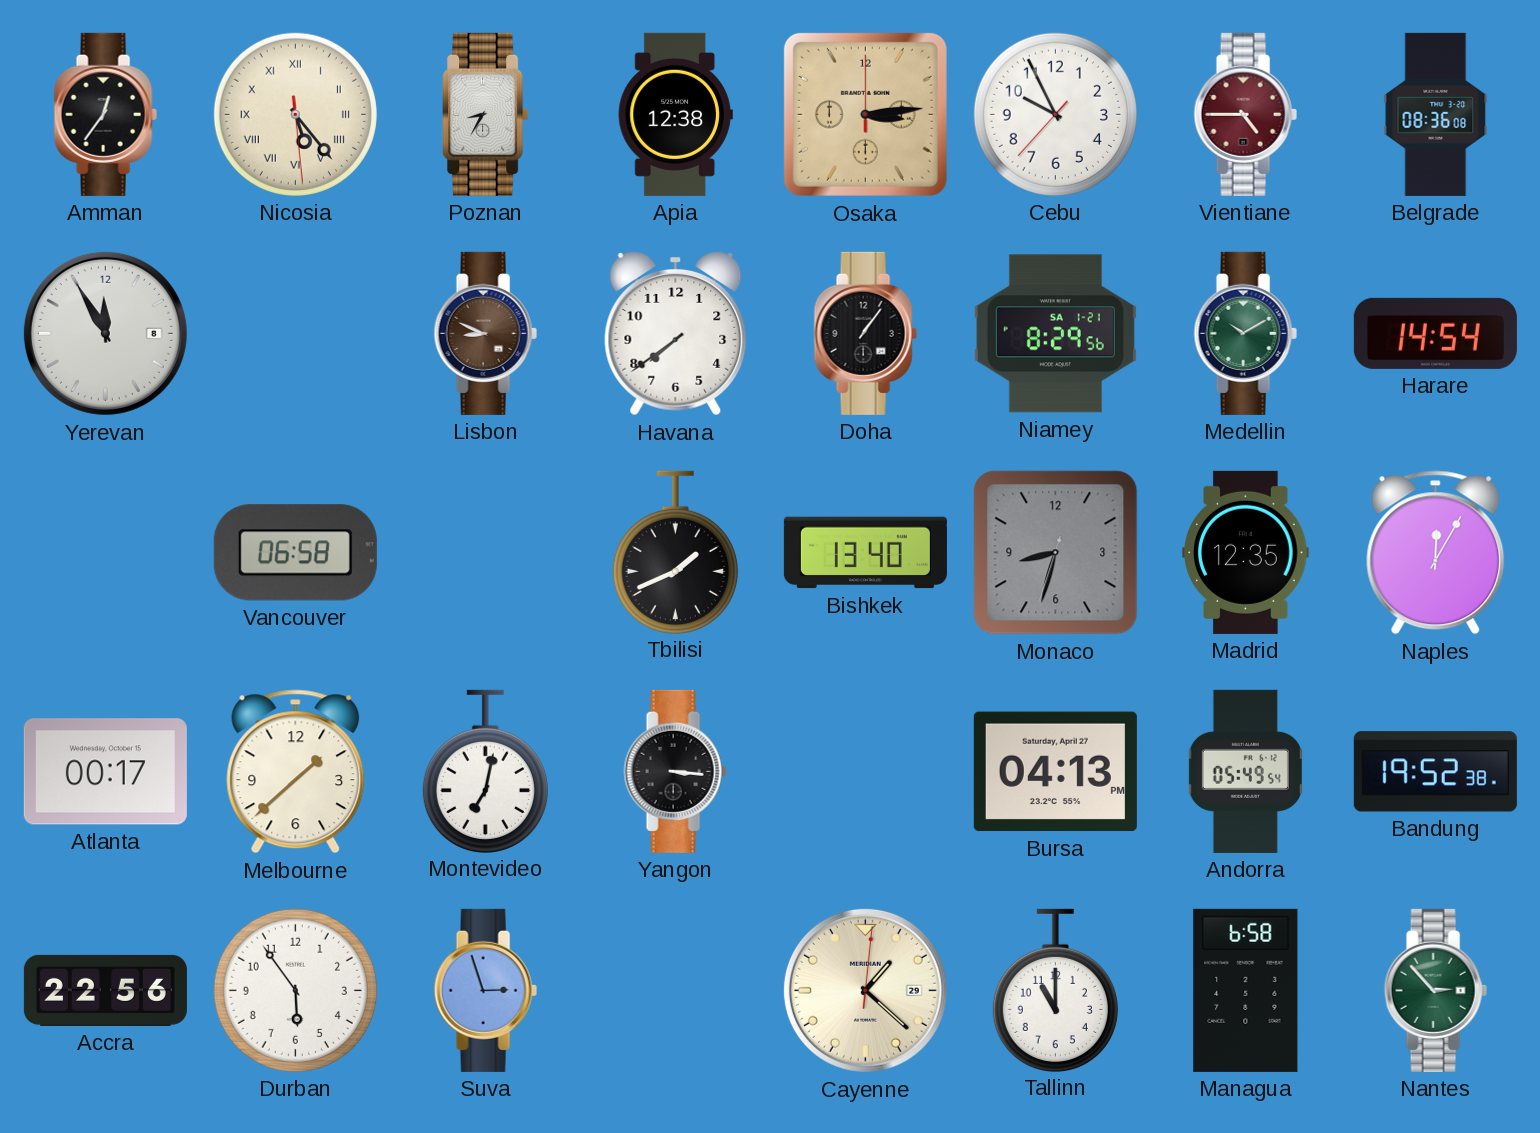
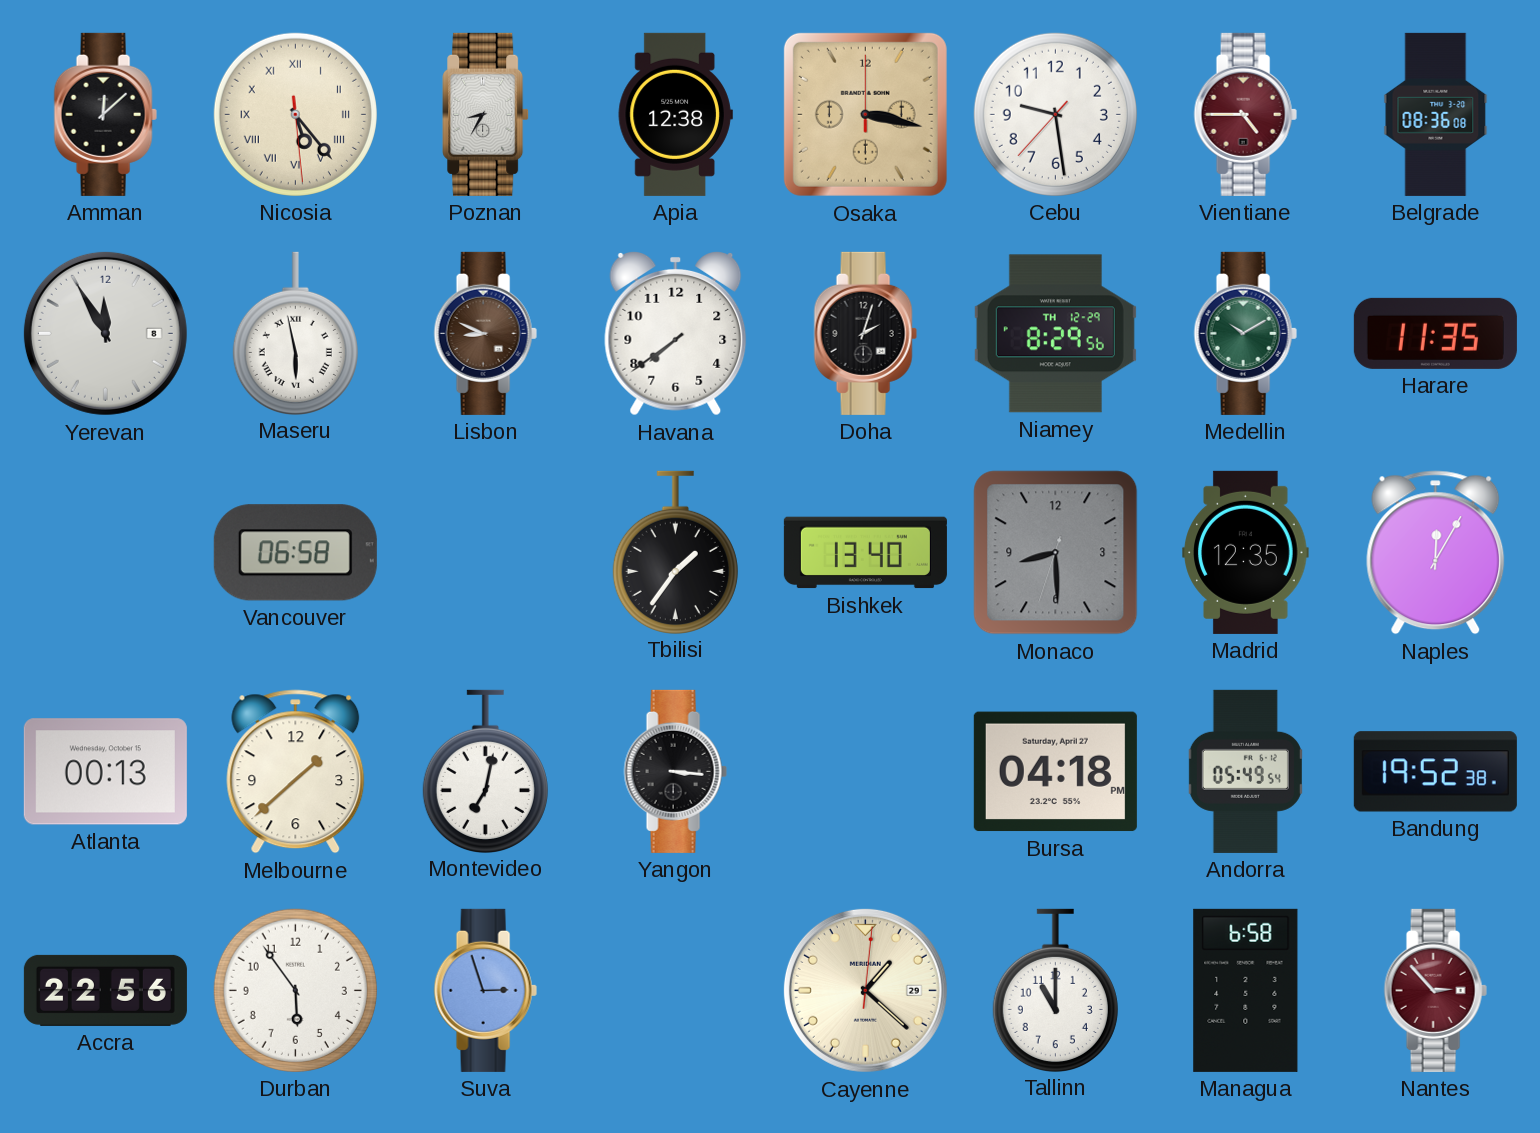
Amman: 12:36 -> 12:08
Osaka: 3:14 -> 3:17
Cebu: 9:55 -> 9:28
Maseru: none -> 5:58
Doha: 1:06 -> 2:03
Niamey date: SA 1-21 -> TH 12-29
Harare: 14:54 -> 11:35
Tbilisi: 1:41 -> 1:36
Monaco: 8:32 -> 8:29
Atlanta: 00:17 -> 00:13
Bursa: 04:13 -> 04:18
Nantes dial: green -> burgundy
